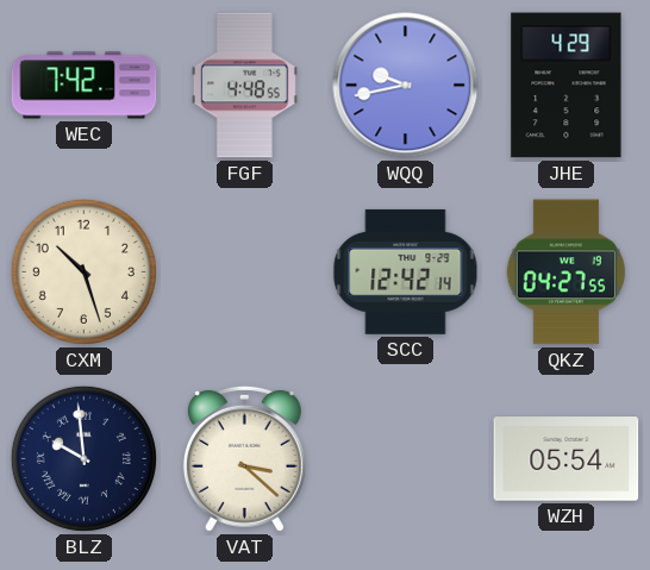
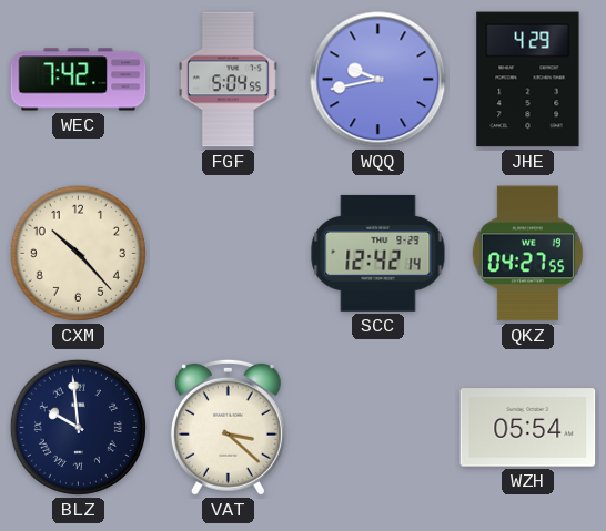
FGF: 4:48 -> 5:04
CXM: 10:27 -> 10:23
